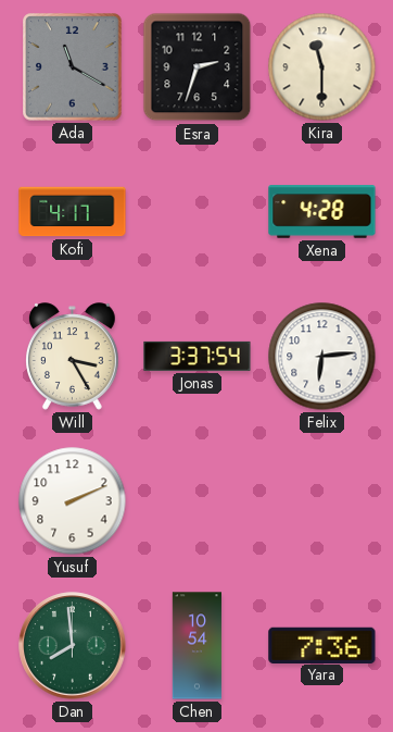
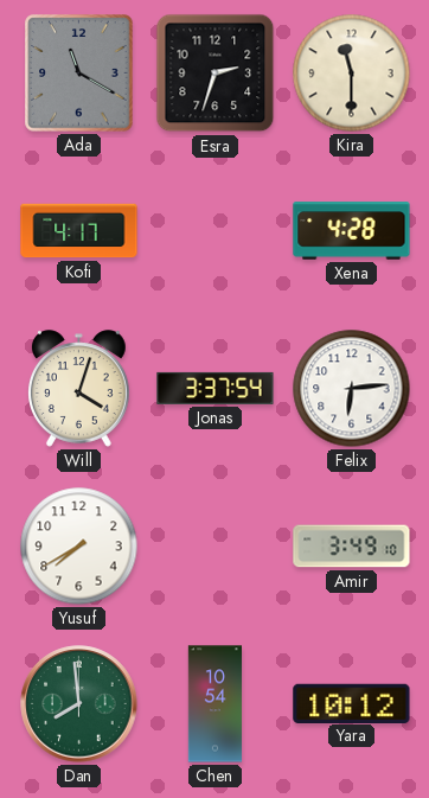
Will: 3:25 -> 4:03
Yusuf: 2:11 -> 7:40
Amir: none -> 3:49
Yara: 7:36 -> 10:12
